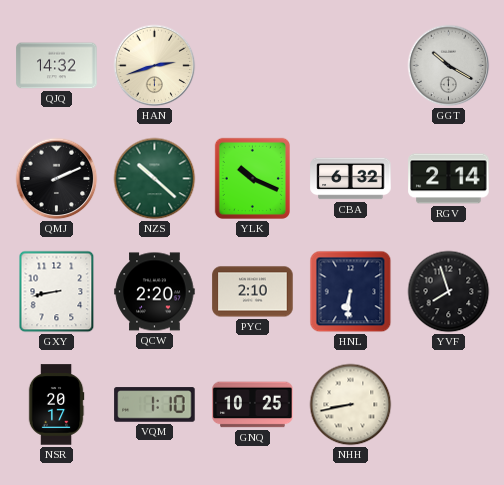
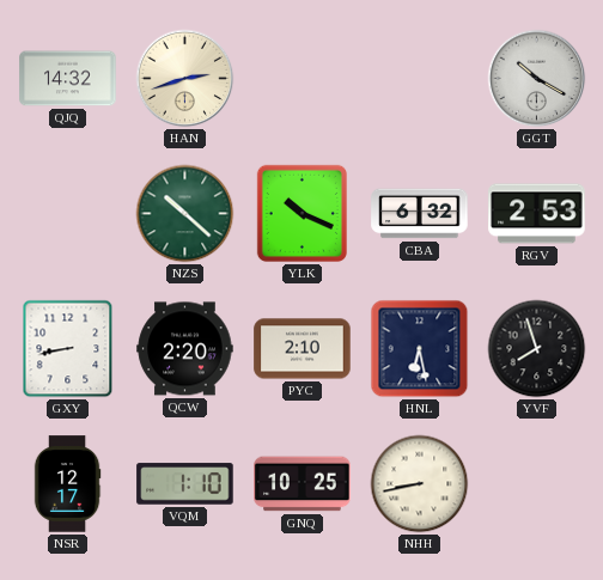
QMJ: 2:11 -> none
RGV: 2:14 -> 2:53
HNL: 6:31 -> 6:28
NSR: 20:17 -> 12:17
